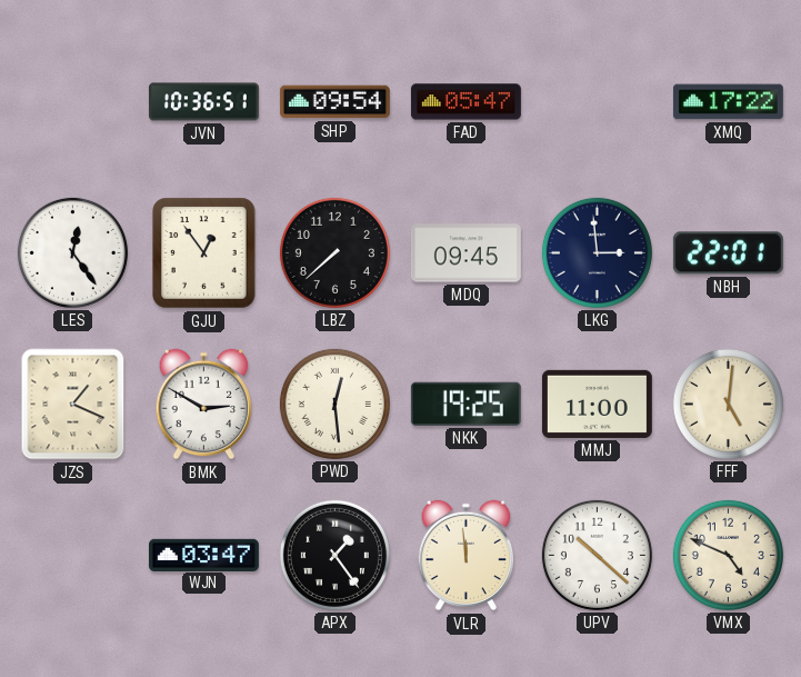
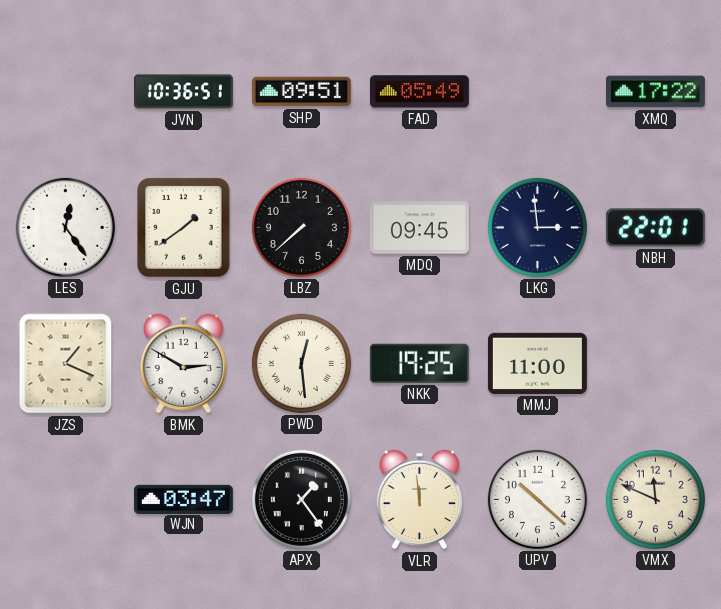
SHP: 09:54 -> 09:51
FAD: 05:47 -> 05:49
GJU: 12:54 -> 1:39
FFF: 5:01 -> none
VMX: 4:49 -> 11:49
